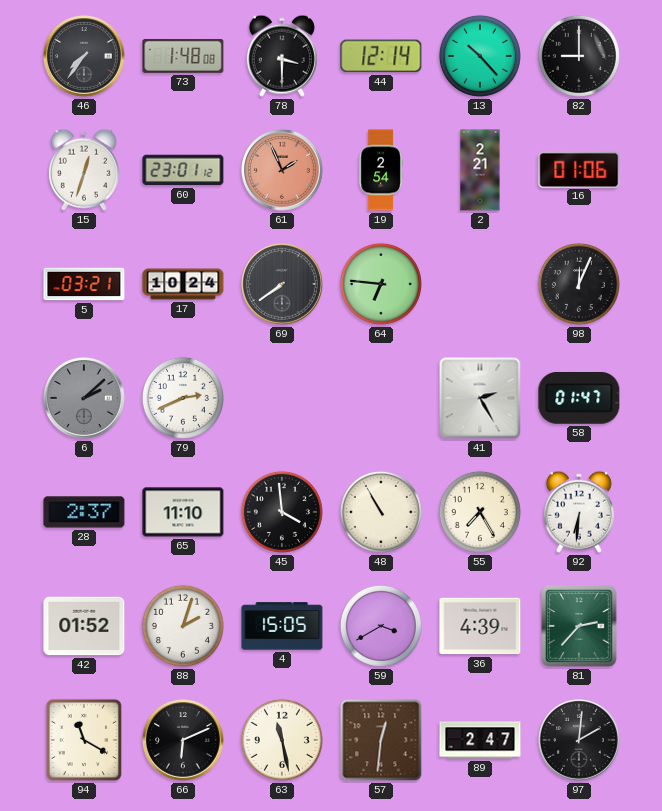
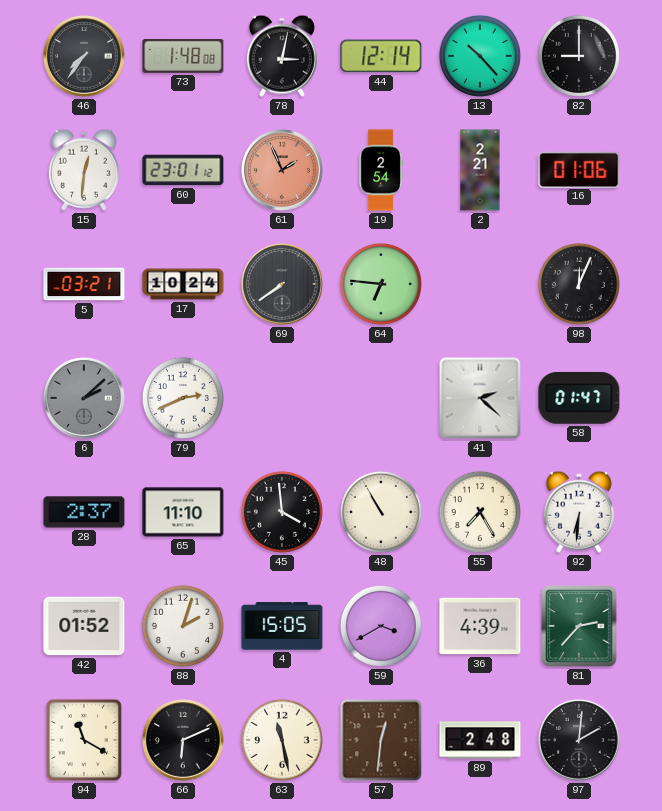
78: 3:30 -> 3:02
15: 12:33 -> 12:31
41: 2:25 -> 2:22
89: 2:47 -> 2:48
